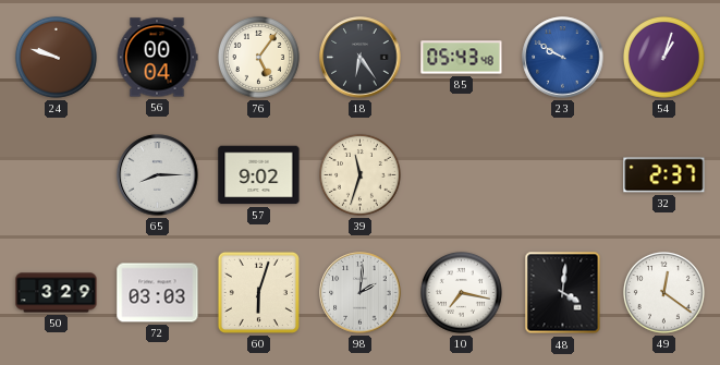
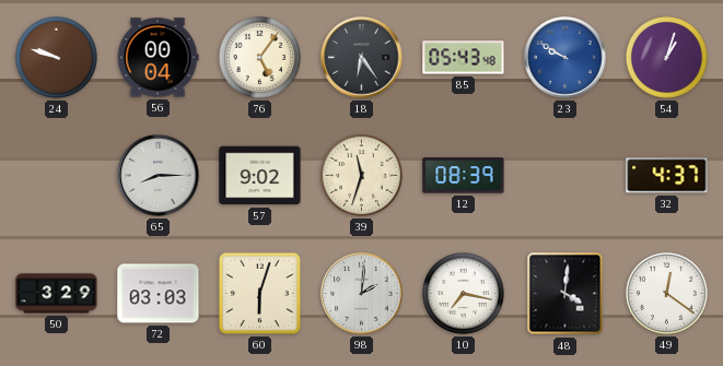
12: none -> 08:39
32: 2:37 -> 4:37
